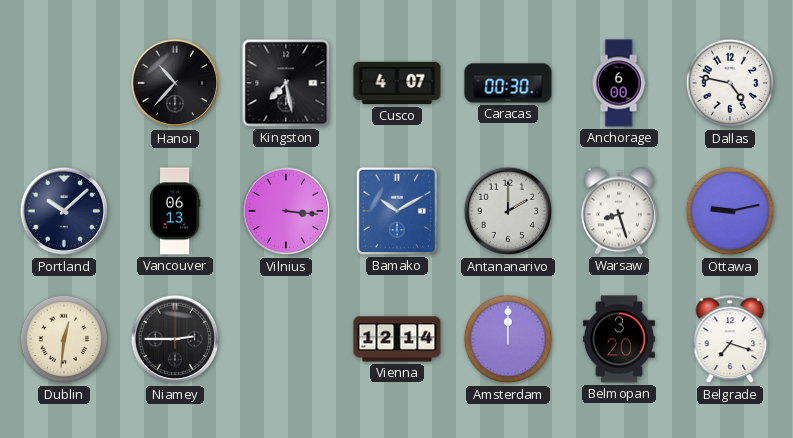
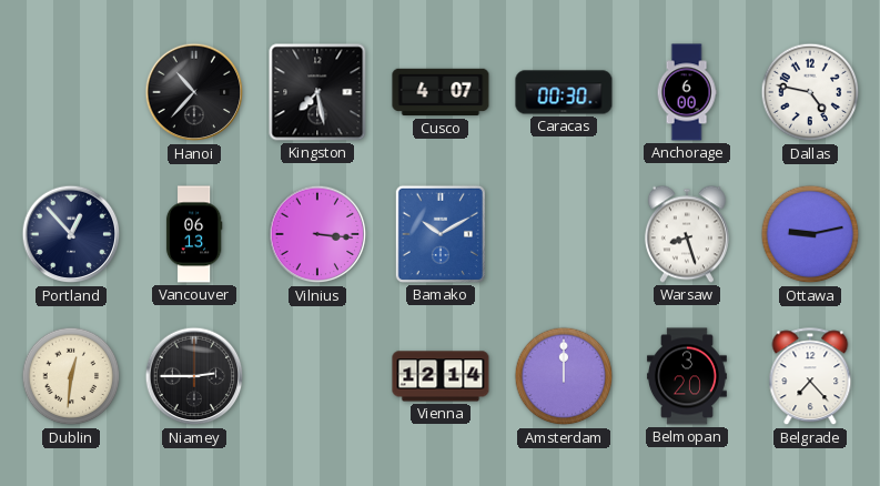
Portland: 10:08 -> 12:53
Antananarivo: 2:00 -> none
Belgrade: 7:18 -> 7:23
